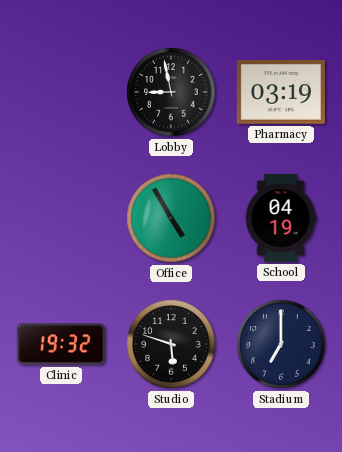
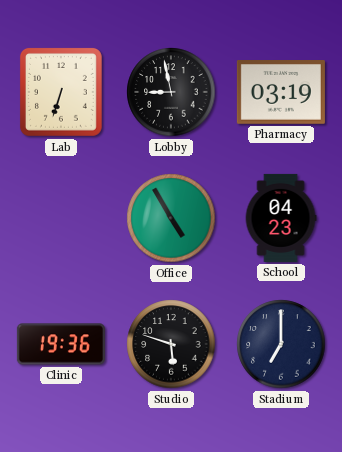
Lab: none -> 6:33
School: 04:19 -> 04:23
Clinic: 19:32 -> 19:36
